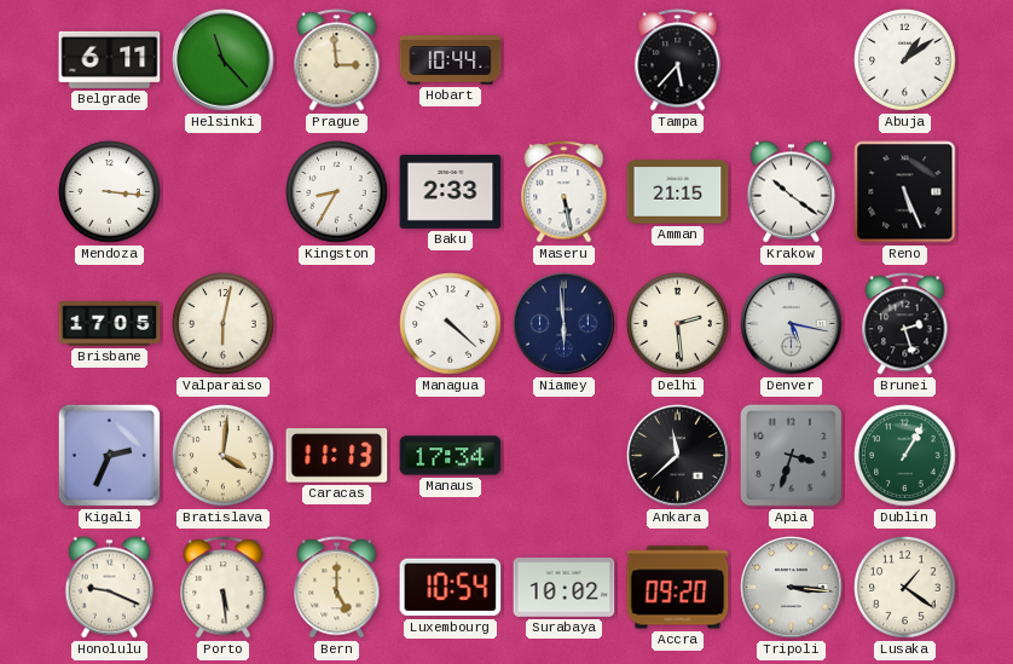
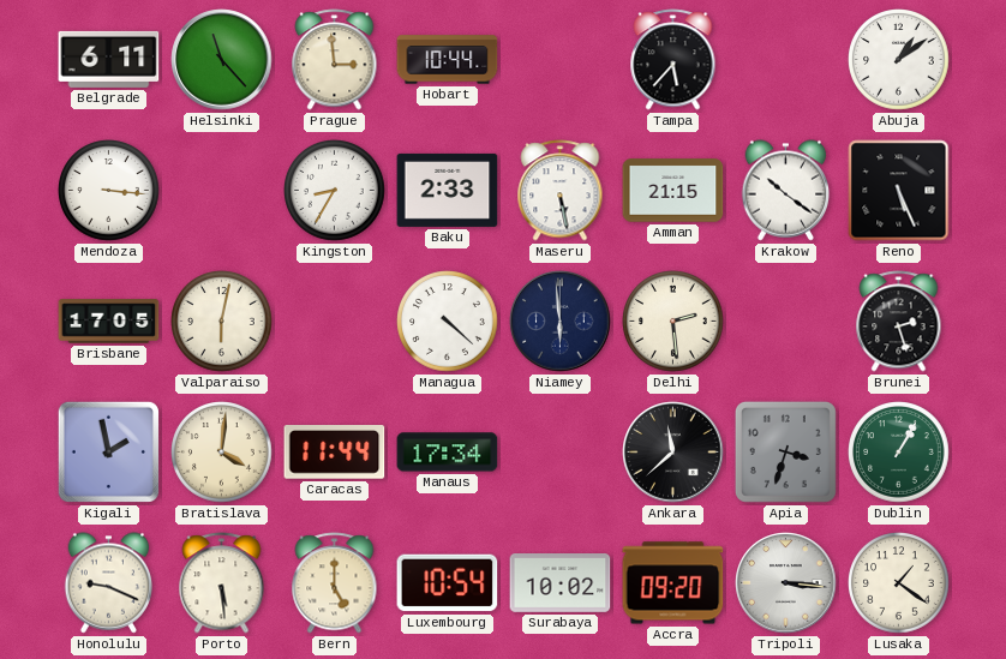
Denver: 5:17 -> none
Kigali: 2:34 -> 1:58
Caracas: 11:13 -> 11:44
